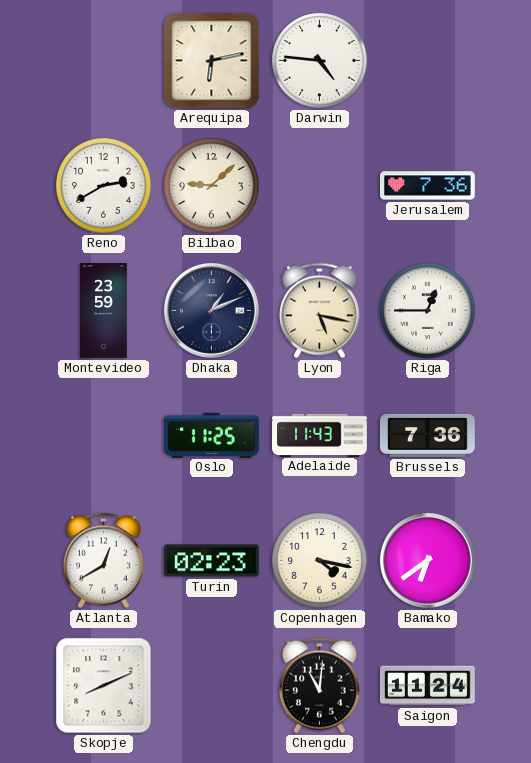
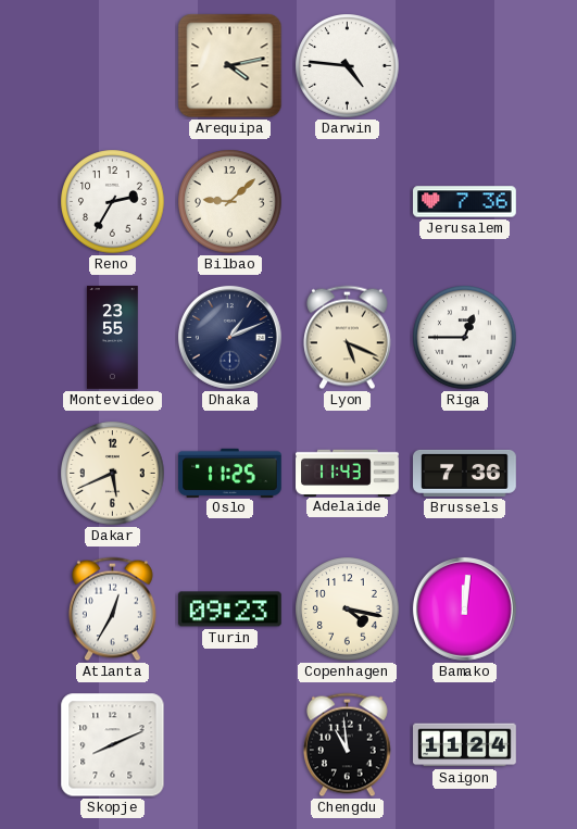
Arequipa: 6:13 -> 4:13
Reno: 2:40 -> 2:35
Montevideo: 23:59 -> 23:55
Lyon: 5:17 -> 5:19
Dakar: none -> 5:41
Atlanta: 12:40 -> 12:35
Turin: 02:23 -> 09:23
Bamako: 6:39 -> 12:01
Chengdu: 11:01 -> 10:59
